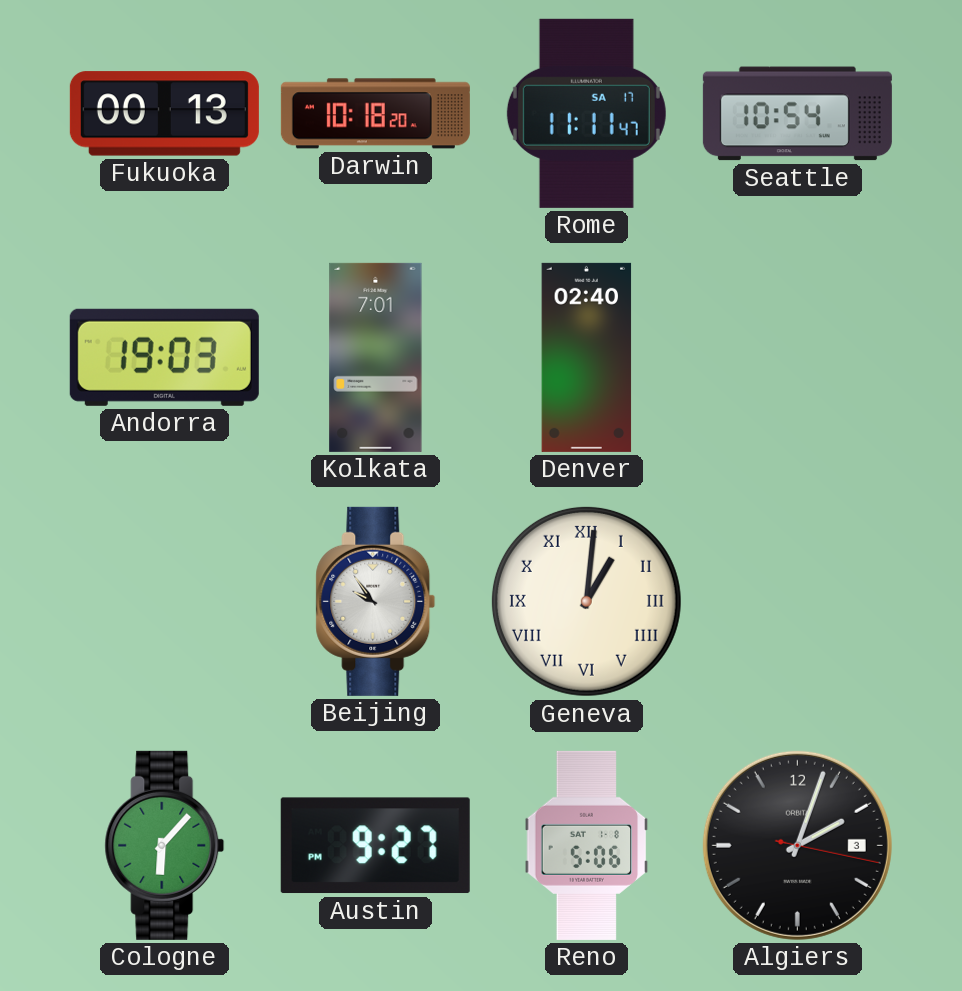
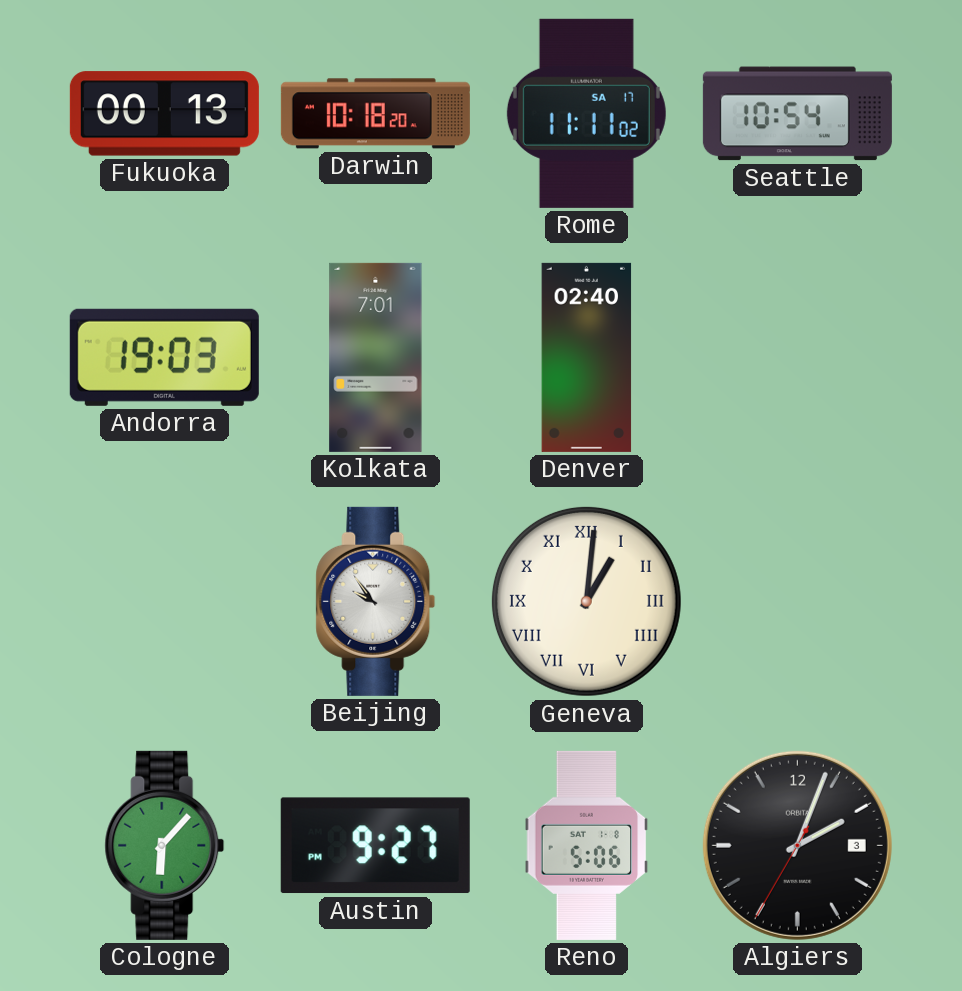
Rome: 11:11:47 -> 11:11:02
Algiers: 2:03:17 -> 2:03:35
